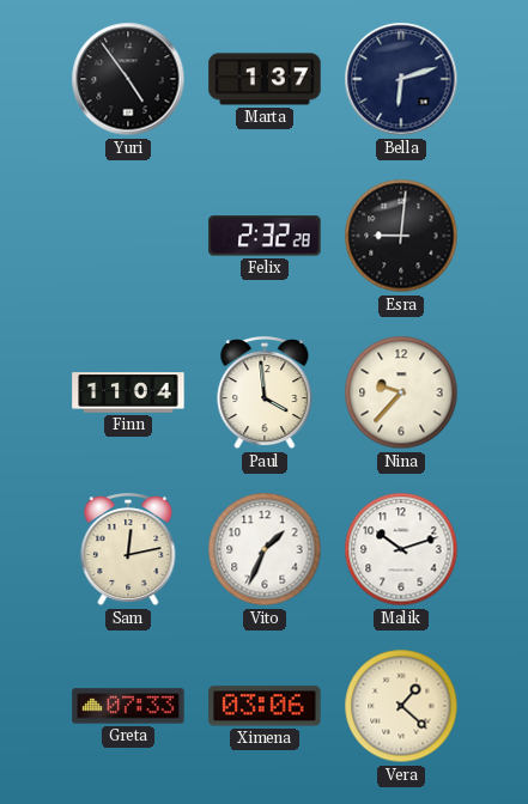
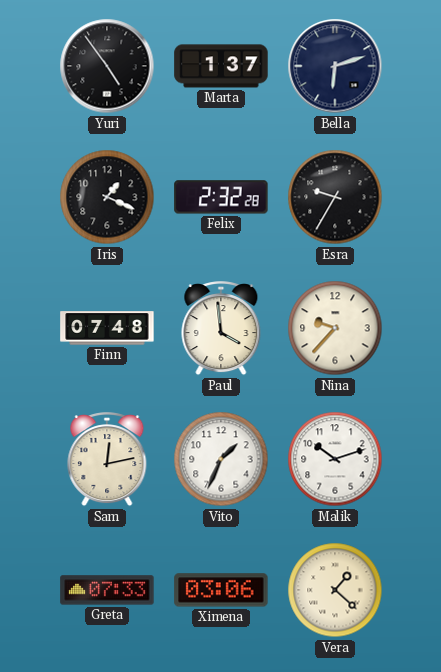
Iris: none -> 1:19
Esra: 9:01 -> 9:35
Finn: 11:04 -> 07:48
